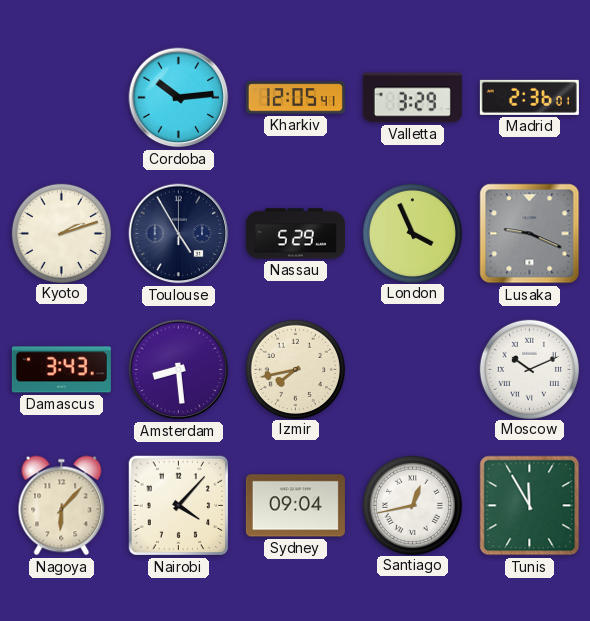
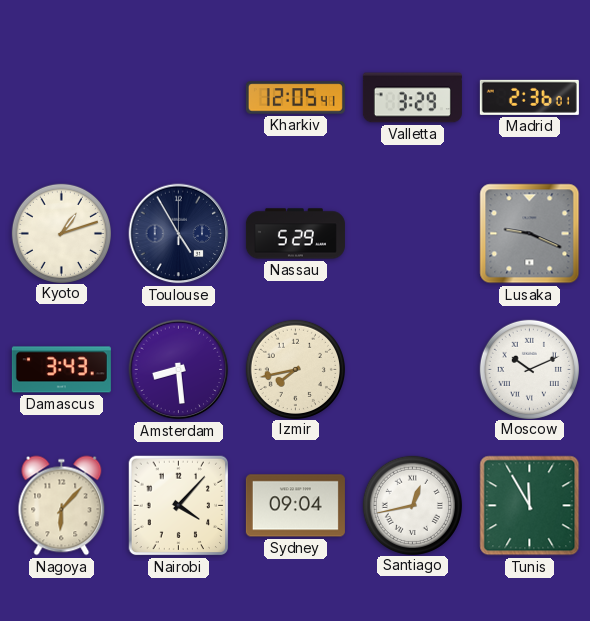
Cordoba: 10:14 -> none
Kyoto: 2:12 -> 1:12
London: 3:56 -> none
